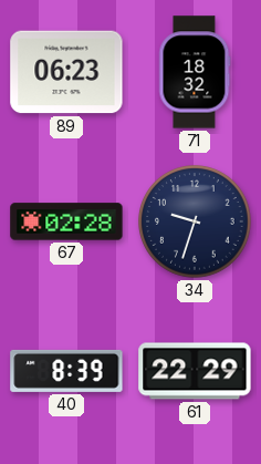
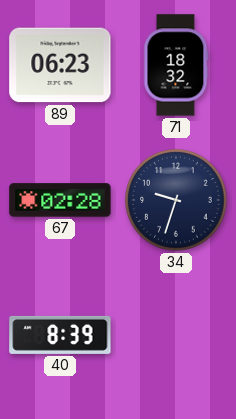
61: 22:29 -> none
